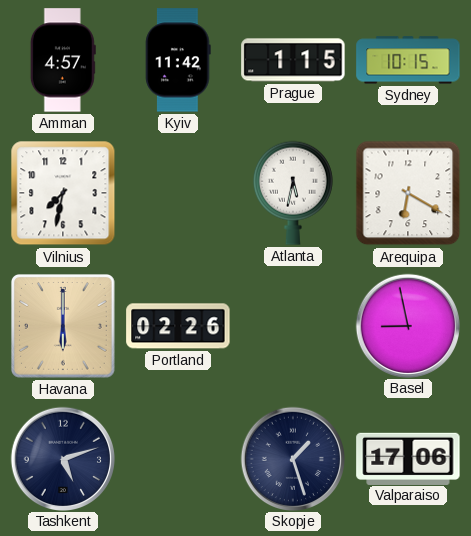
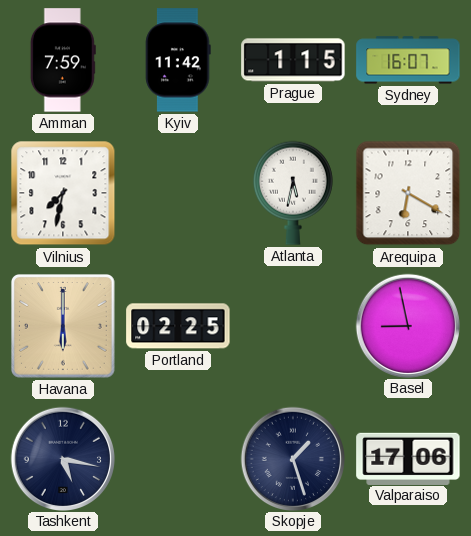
Amman: 4:57 -> 7:59
Sydney: 10:15 -> 16:07
Portland: 02:26 -> 02:25
Tashkent: 5:12 -> 5:17
